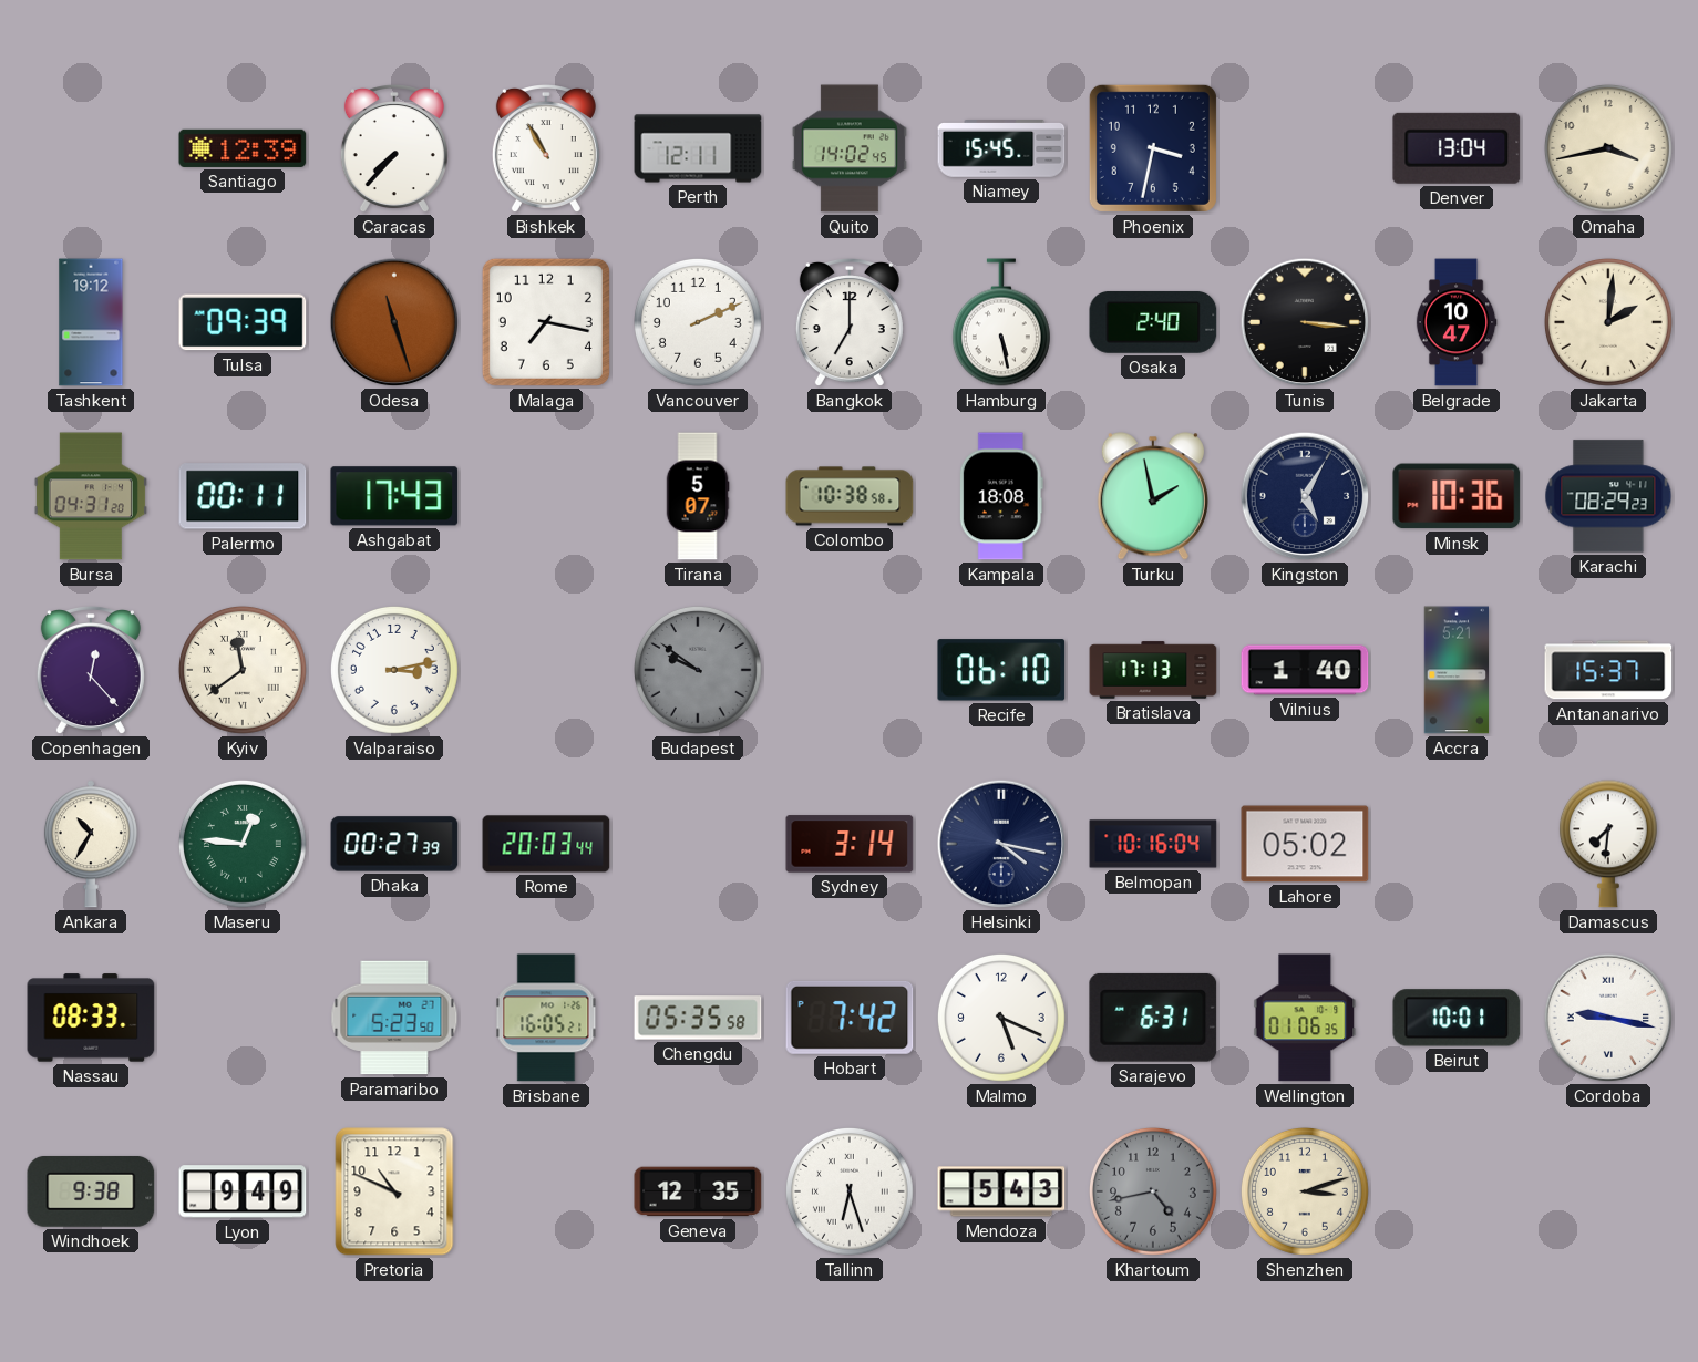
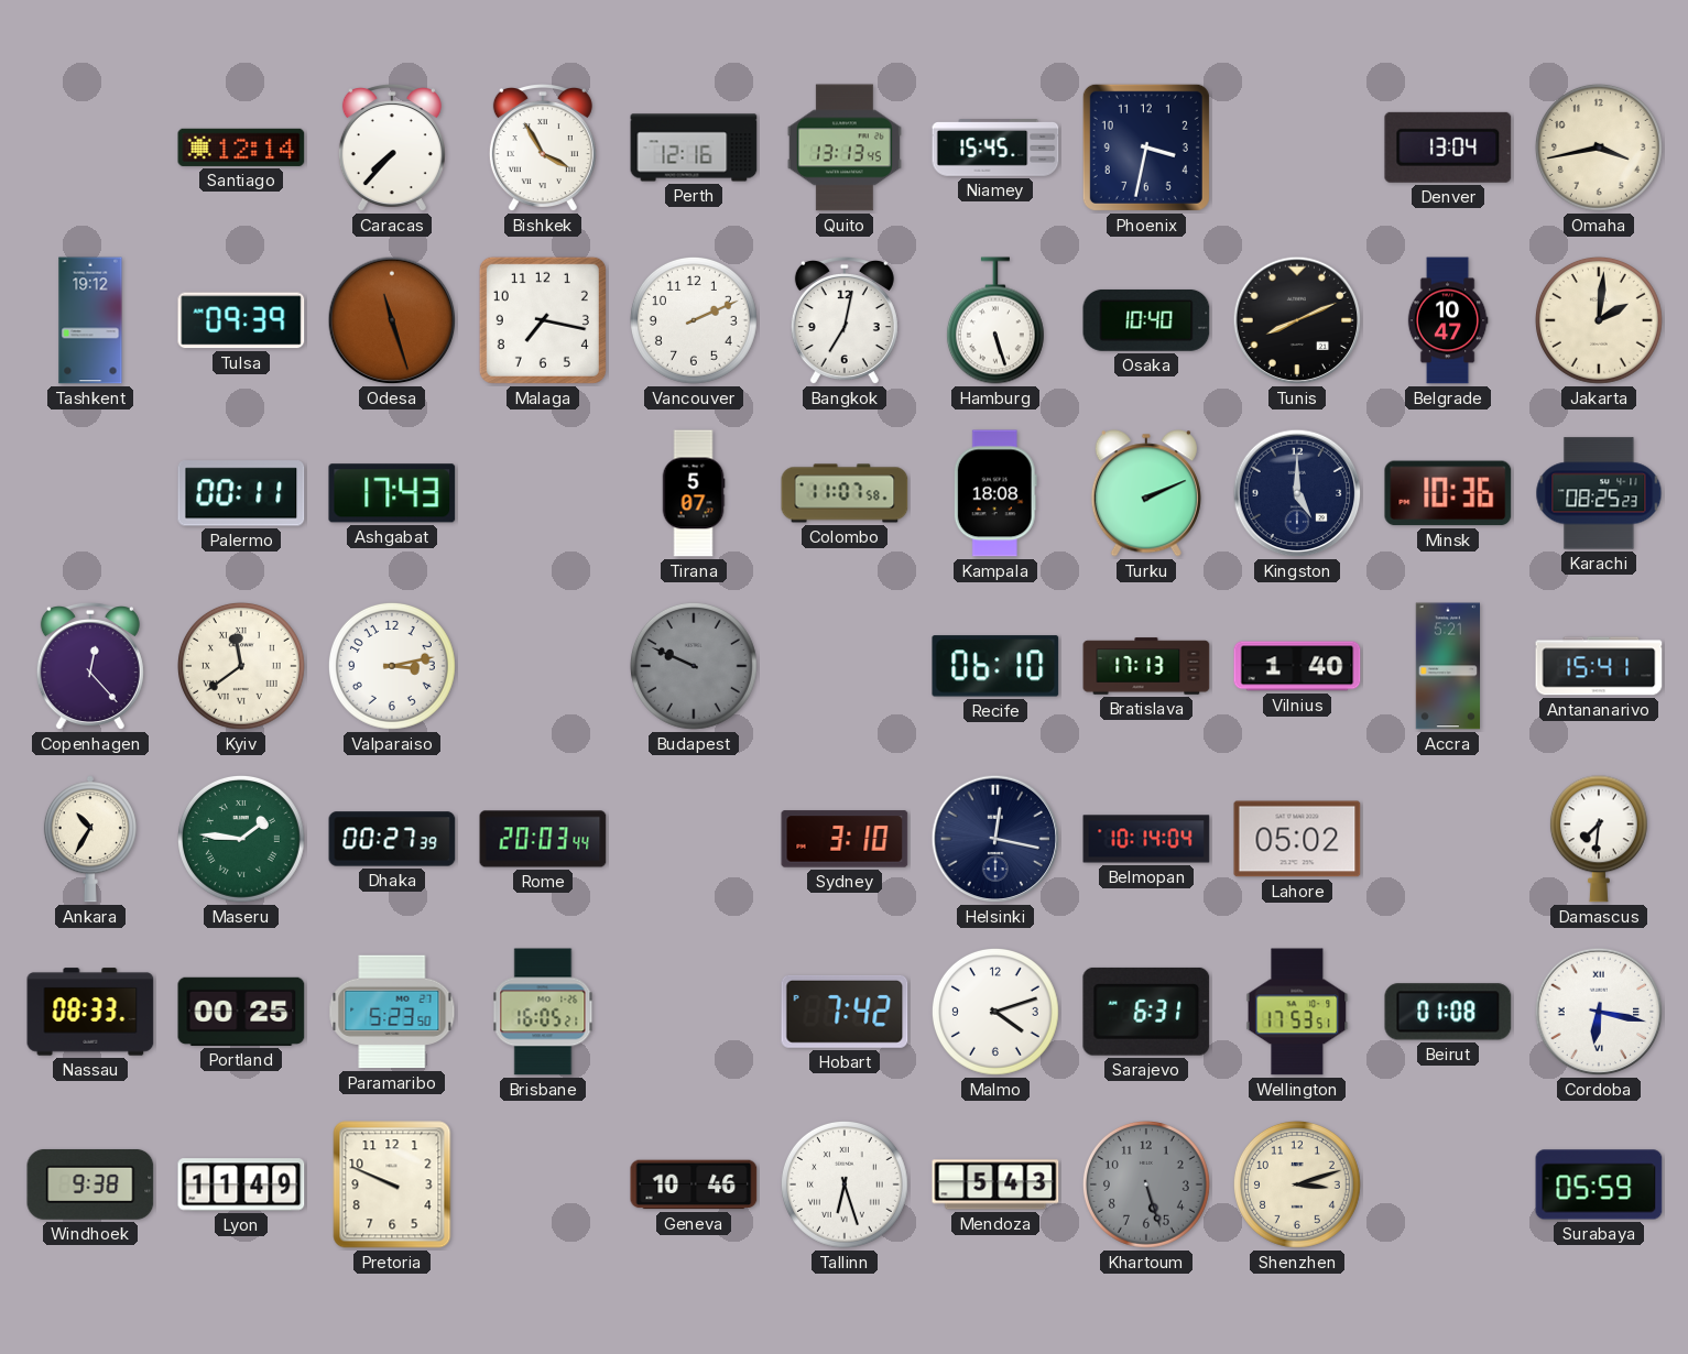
Santiago: 12:39 -> 12:14
Bishkek: 10:55 -> 3:55
Perth: 12:11 -> 12:16
Quito: 14:02 -> 13:13
Bangkok: 7:00 -> 7:02
Hamburg: 5:28 -> 5:27
Osaka: 2:40 -> 10:40
Tunis: 3:16 -> 8:11
Bursa: 04:31 -> none
Colombo: 10:38 -> 11:07
Turku: 1:58 -> 2:11
Kingston: 5:05 -> 5:00
Karachi: 08:29 -> 08:25
Budapest: 9:51 -> 9:49
Antananarivo: 15:37 -> 15:41
Maseru: 12:46 -> 1:46
Sydney: 3:14 -> 3:10
Helsinki: 4:17 -> 12:17
Belmopan: 10:16 -> 10:14
Portland: none -> 00:25
Chengdu: 05:35 -> none
Malmo: 5:19 -> 4:12
Wellington: 01:06 -> 17:53
Beirut: 10:01 -> 01:08
Cordoba: 9:17 -> 6:17
Lyon: 9:49 -> 11:49
Pretoria: 10:49 -> 9:49
Geneva: 12:35 -> 10:46
Khartoum: 4:43 -> 5:27
Surabaya: none -> 05:59
